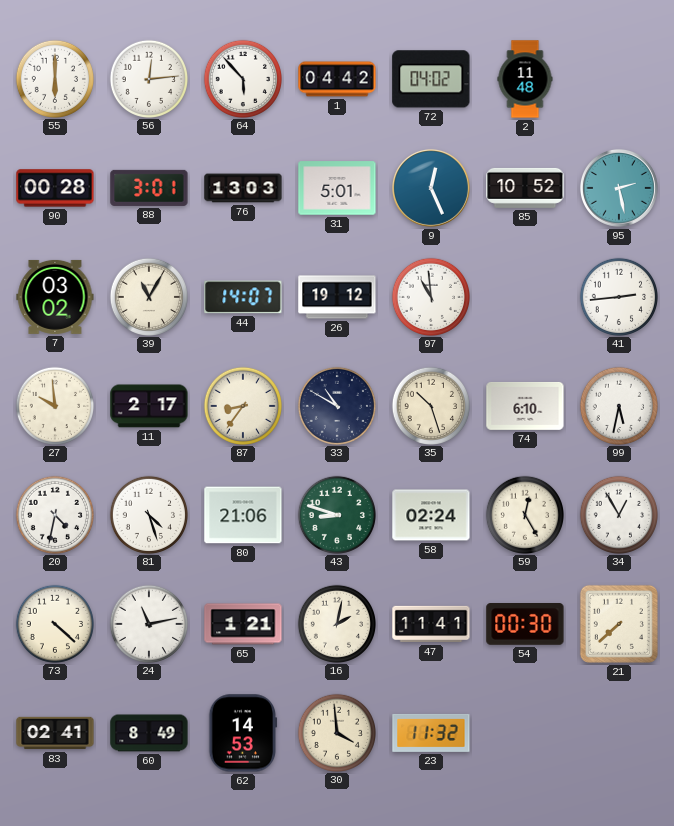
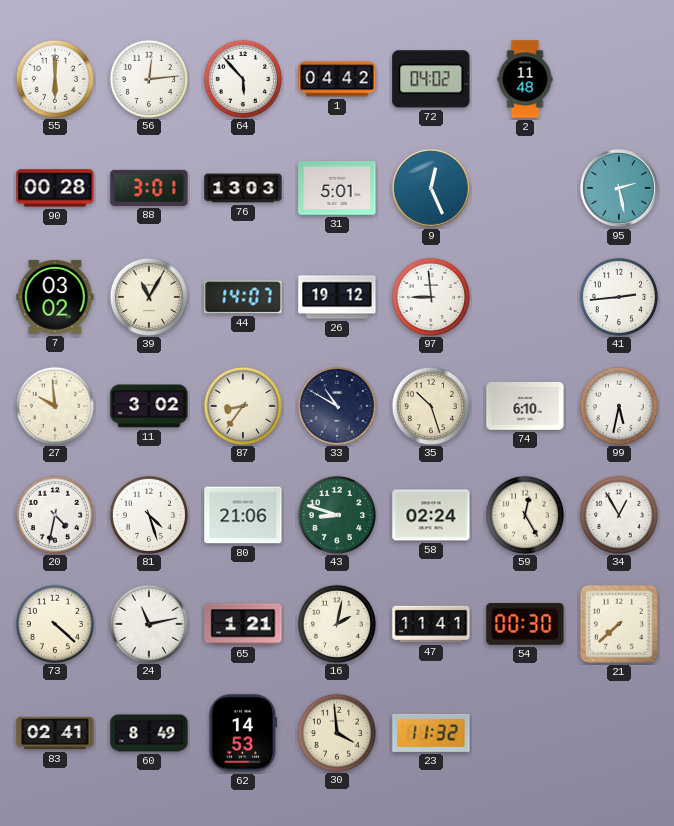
85: 10:52 -> none
97: 10:59 -> 8:59
11: 2:17 -> 3:02
